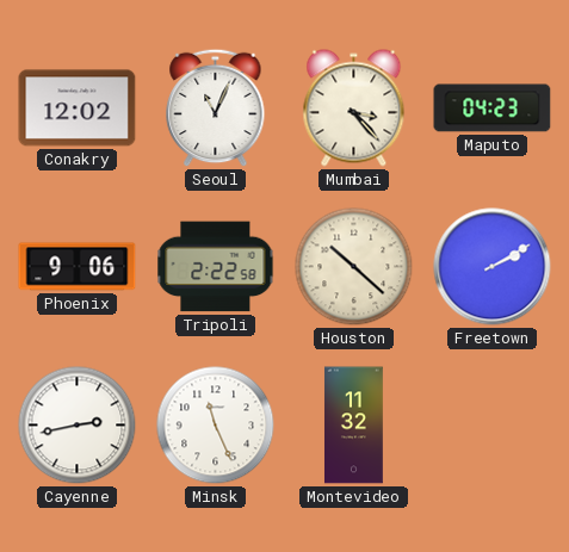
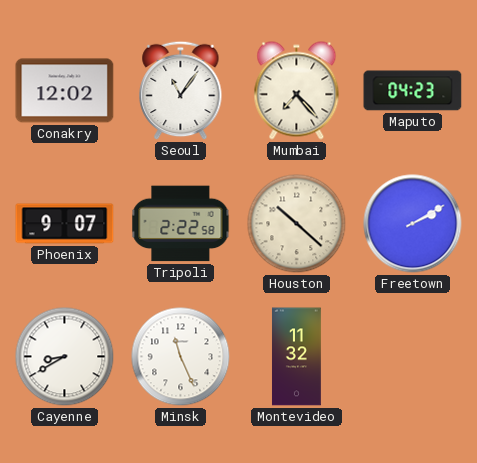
Seoul: 11:04 -> 11:06
Mumbai: 3:23 -> 7:23
Phoenix: 9:06 -> 9:07
Cayenne: 2:43 -> 8:40
